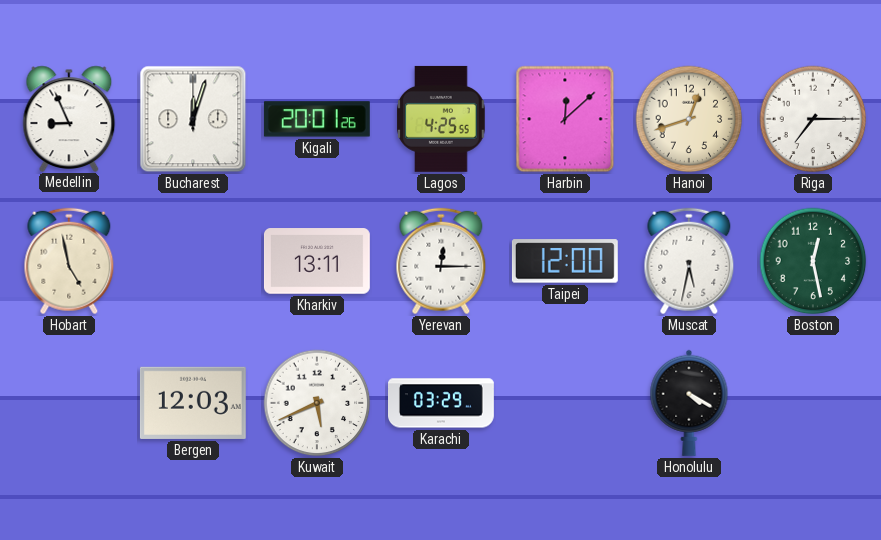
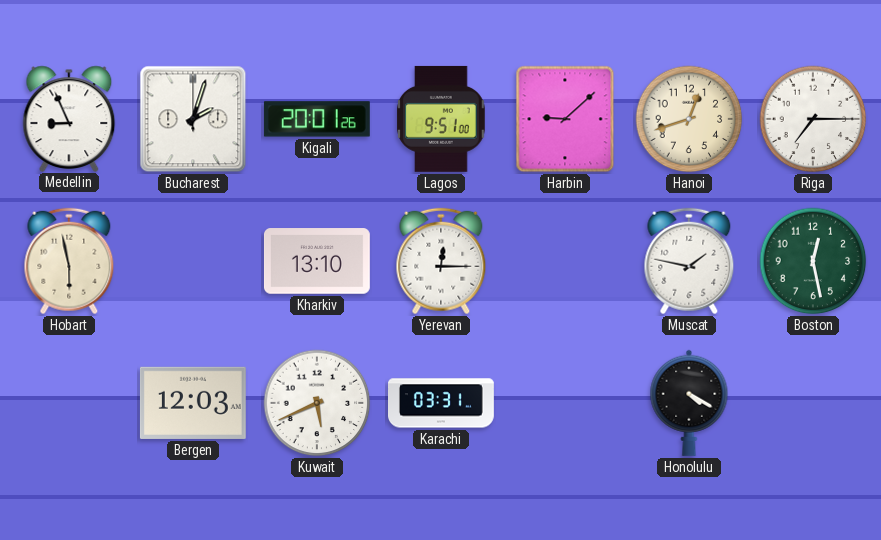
Bucharest: 12:03 -> 2:03
Lagos: 4:25 -> 9:51
Harbin: 12:08 -> 9:08
Hobart: 4:58 -> 5:58
Kharkiv: 13:11 -> 13:10
Taipei: 12:00 -> none
Muscat: 5:32 -> 1:47
Karachi: 03:29 -> 03:31
